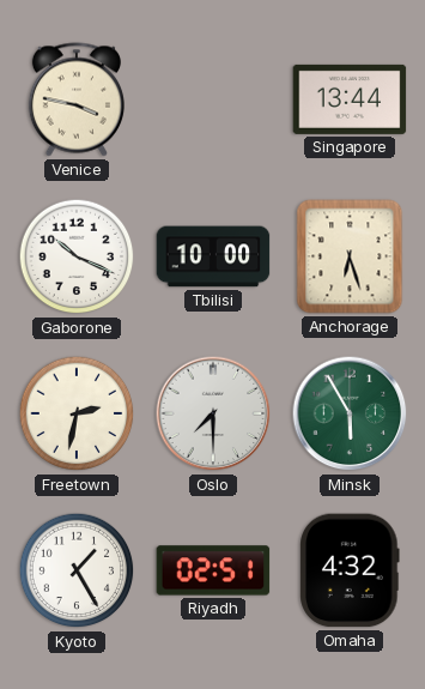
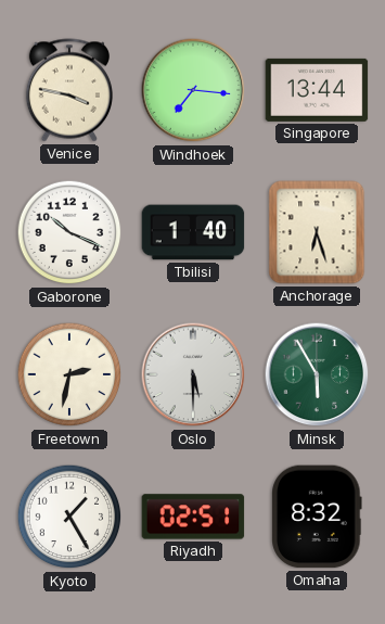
Windhoek: none -> 7:16
Tbilisi: 10:00 -> 1:40
Oslo: 7:30 -> 5:30
Omaha: 4:32 -> 8:32
